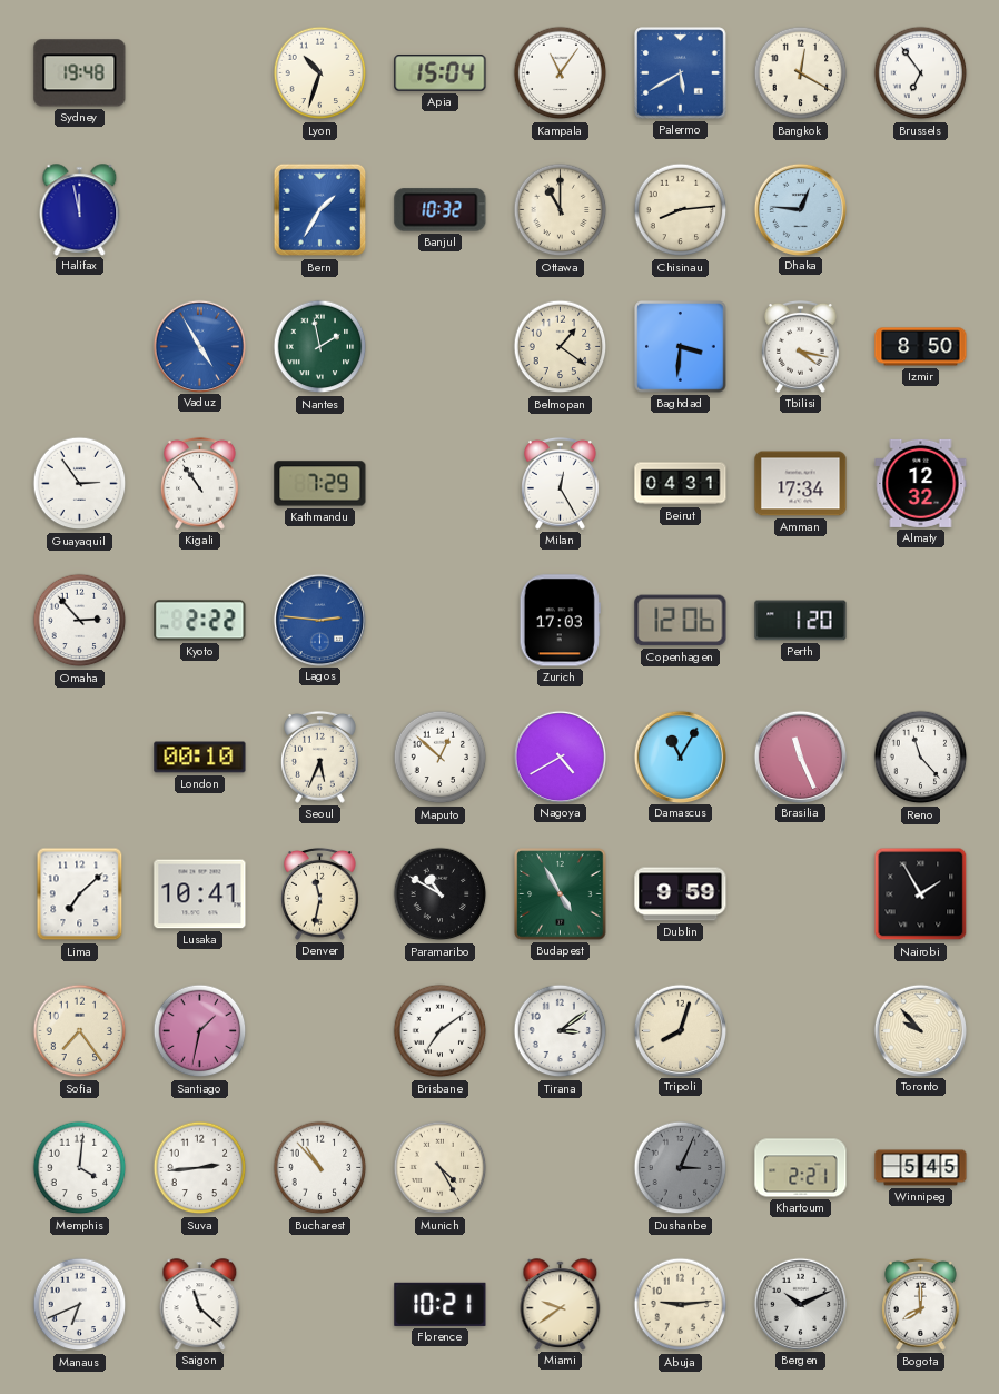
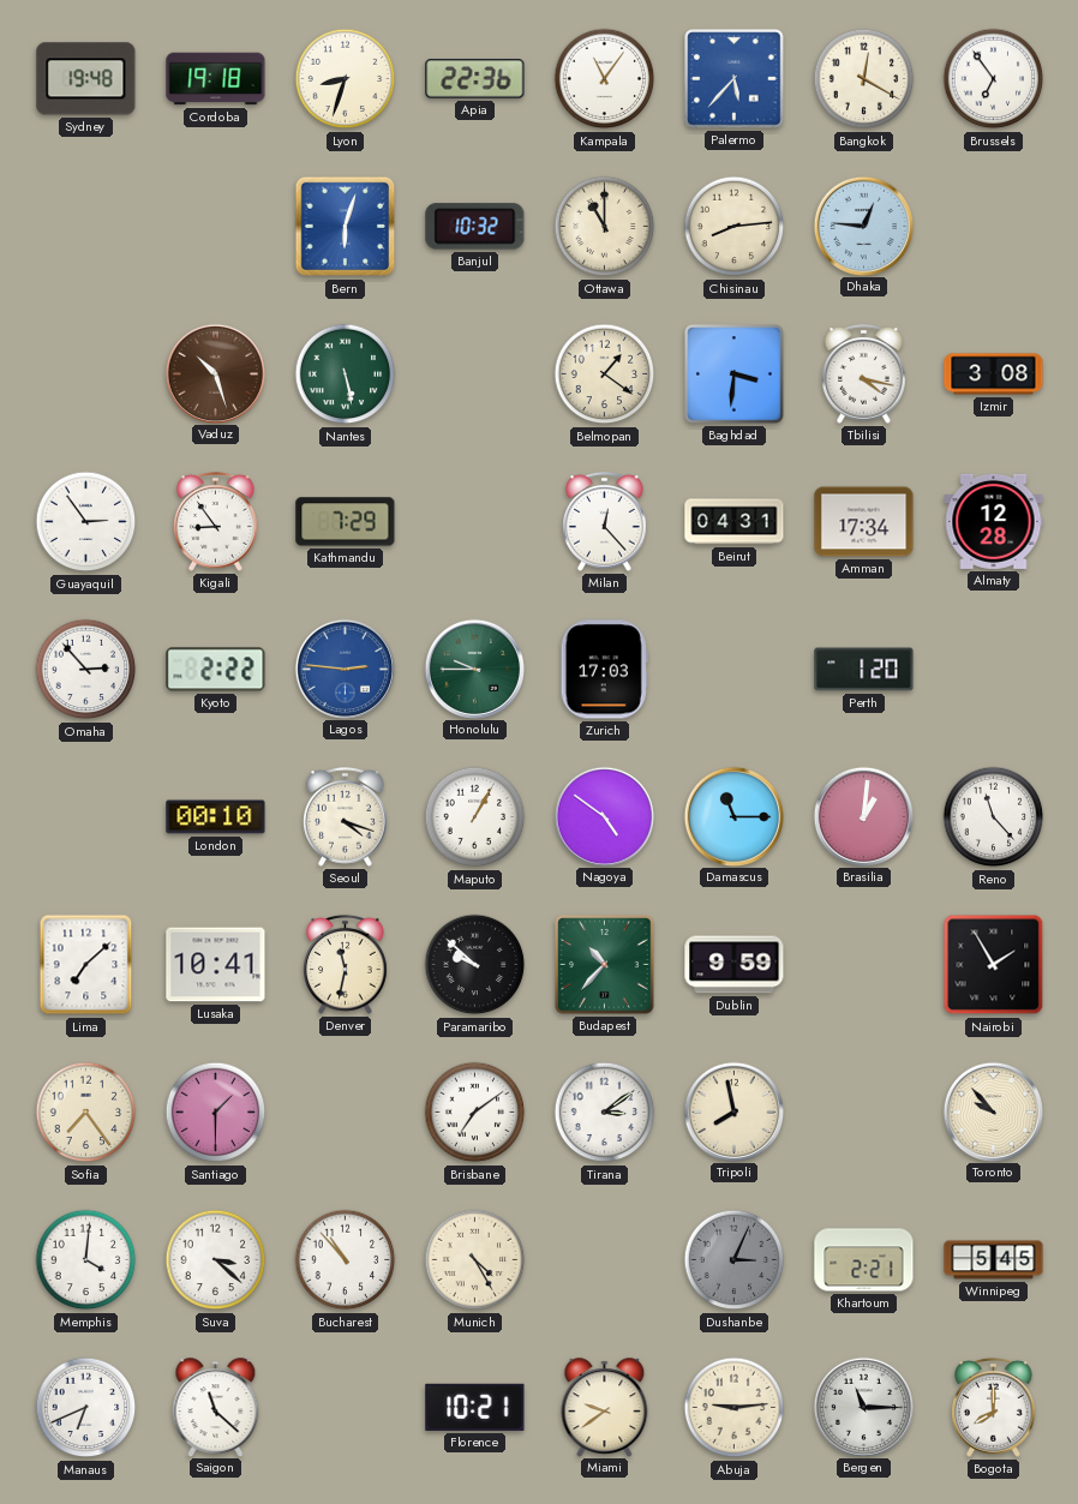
Cordoba: none -> 19:18
Lyon: 10:33 -> 8:33
Apia: 15:04 -> 22:36
Palermo: 5:40 -> 5:37
Halifax: 11:58 -> none
Bern: 1:35 -> 6:03
Vaduz: 4:55 -> 10:27
Vaduz dial: blue -> brown
Nantes: 1:58 -> 5:28
Izmir: 8:50 -> 3:08
Kigali: 10:54 -> 8:54
Milan: 12:25 -> 12:23
Almaty: 12:32 -> 12:28
Honolulu: none -> 9:45
Copenhagen: 12:06 -> none
Seoul: 5:34 -> 4:18
Maputo: 12:52 -> 1:05
Nagoya: 4:40 -> 4:51
Damascus: 11:05 -> 11:15
Brasilia: 11:26 -> 1:01
Paramaribo: 10:50 -> 9:52
Budapest: 4:55 -> 10:37
Santiago: 1:32 -> 1:30
Tripoli: 8:03 -> 7:58
Suva: 2:44 -> 3:22
Bergen: 10:11 -> 11:15
